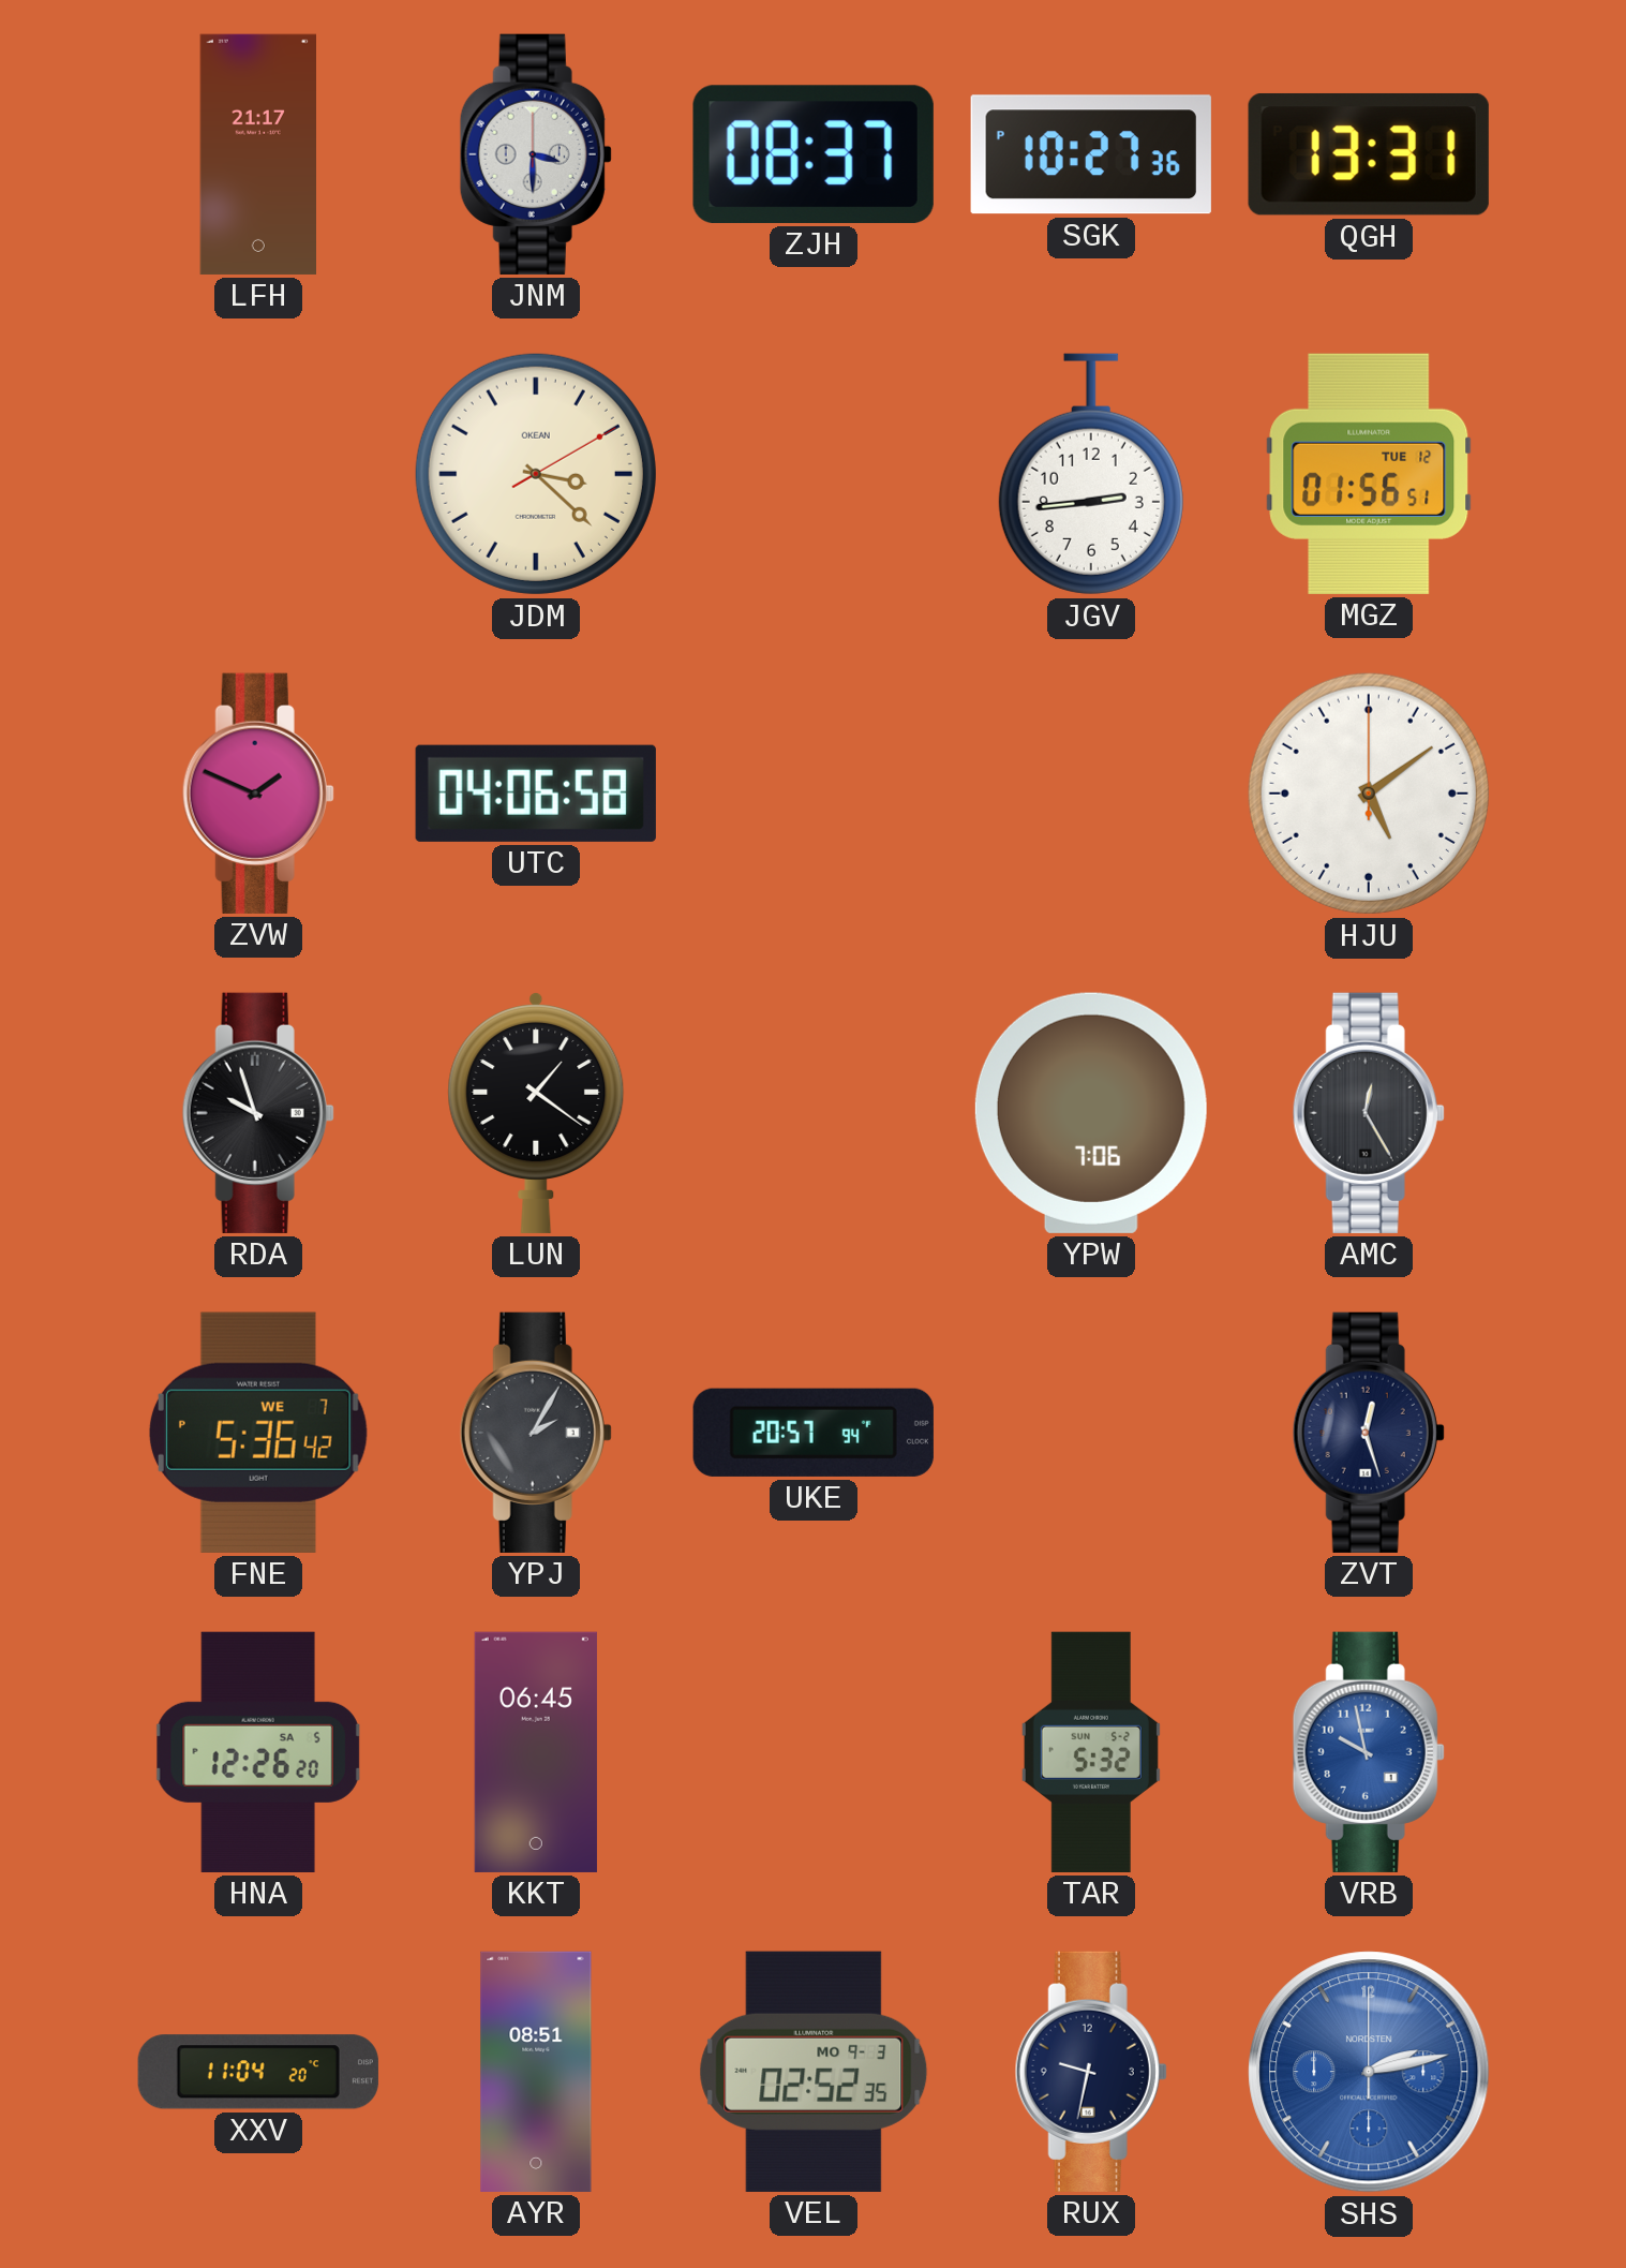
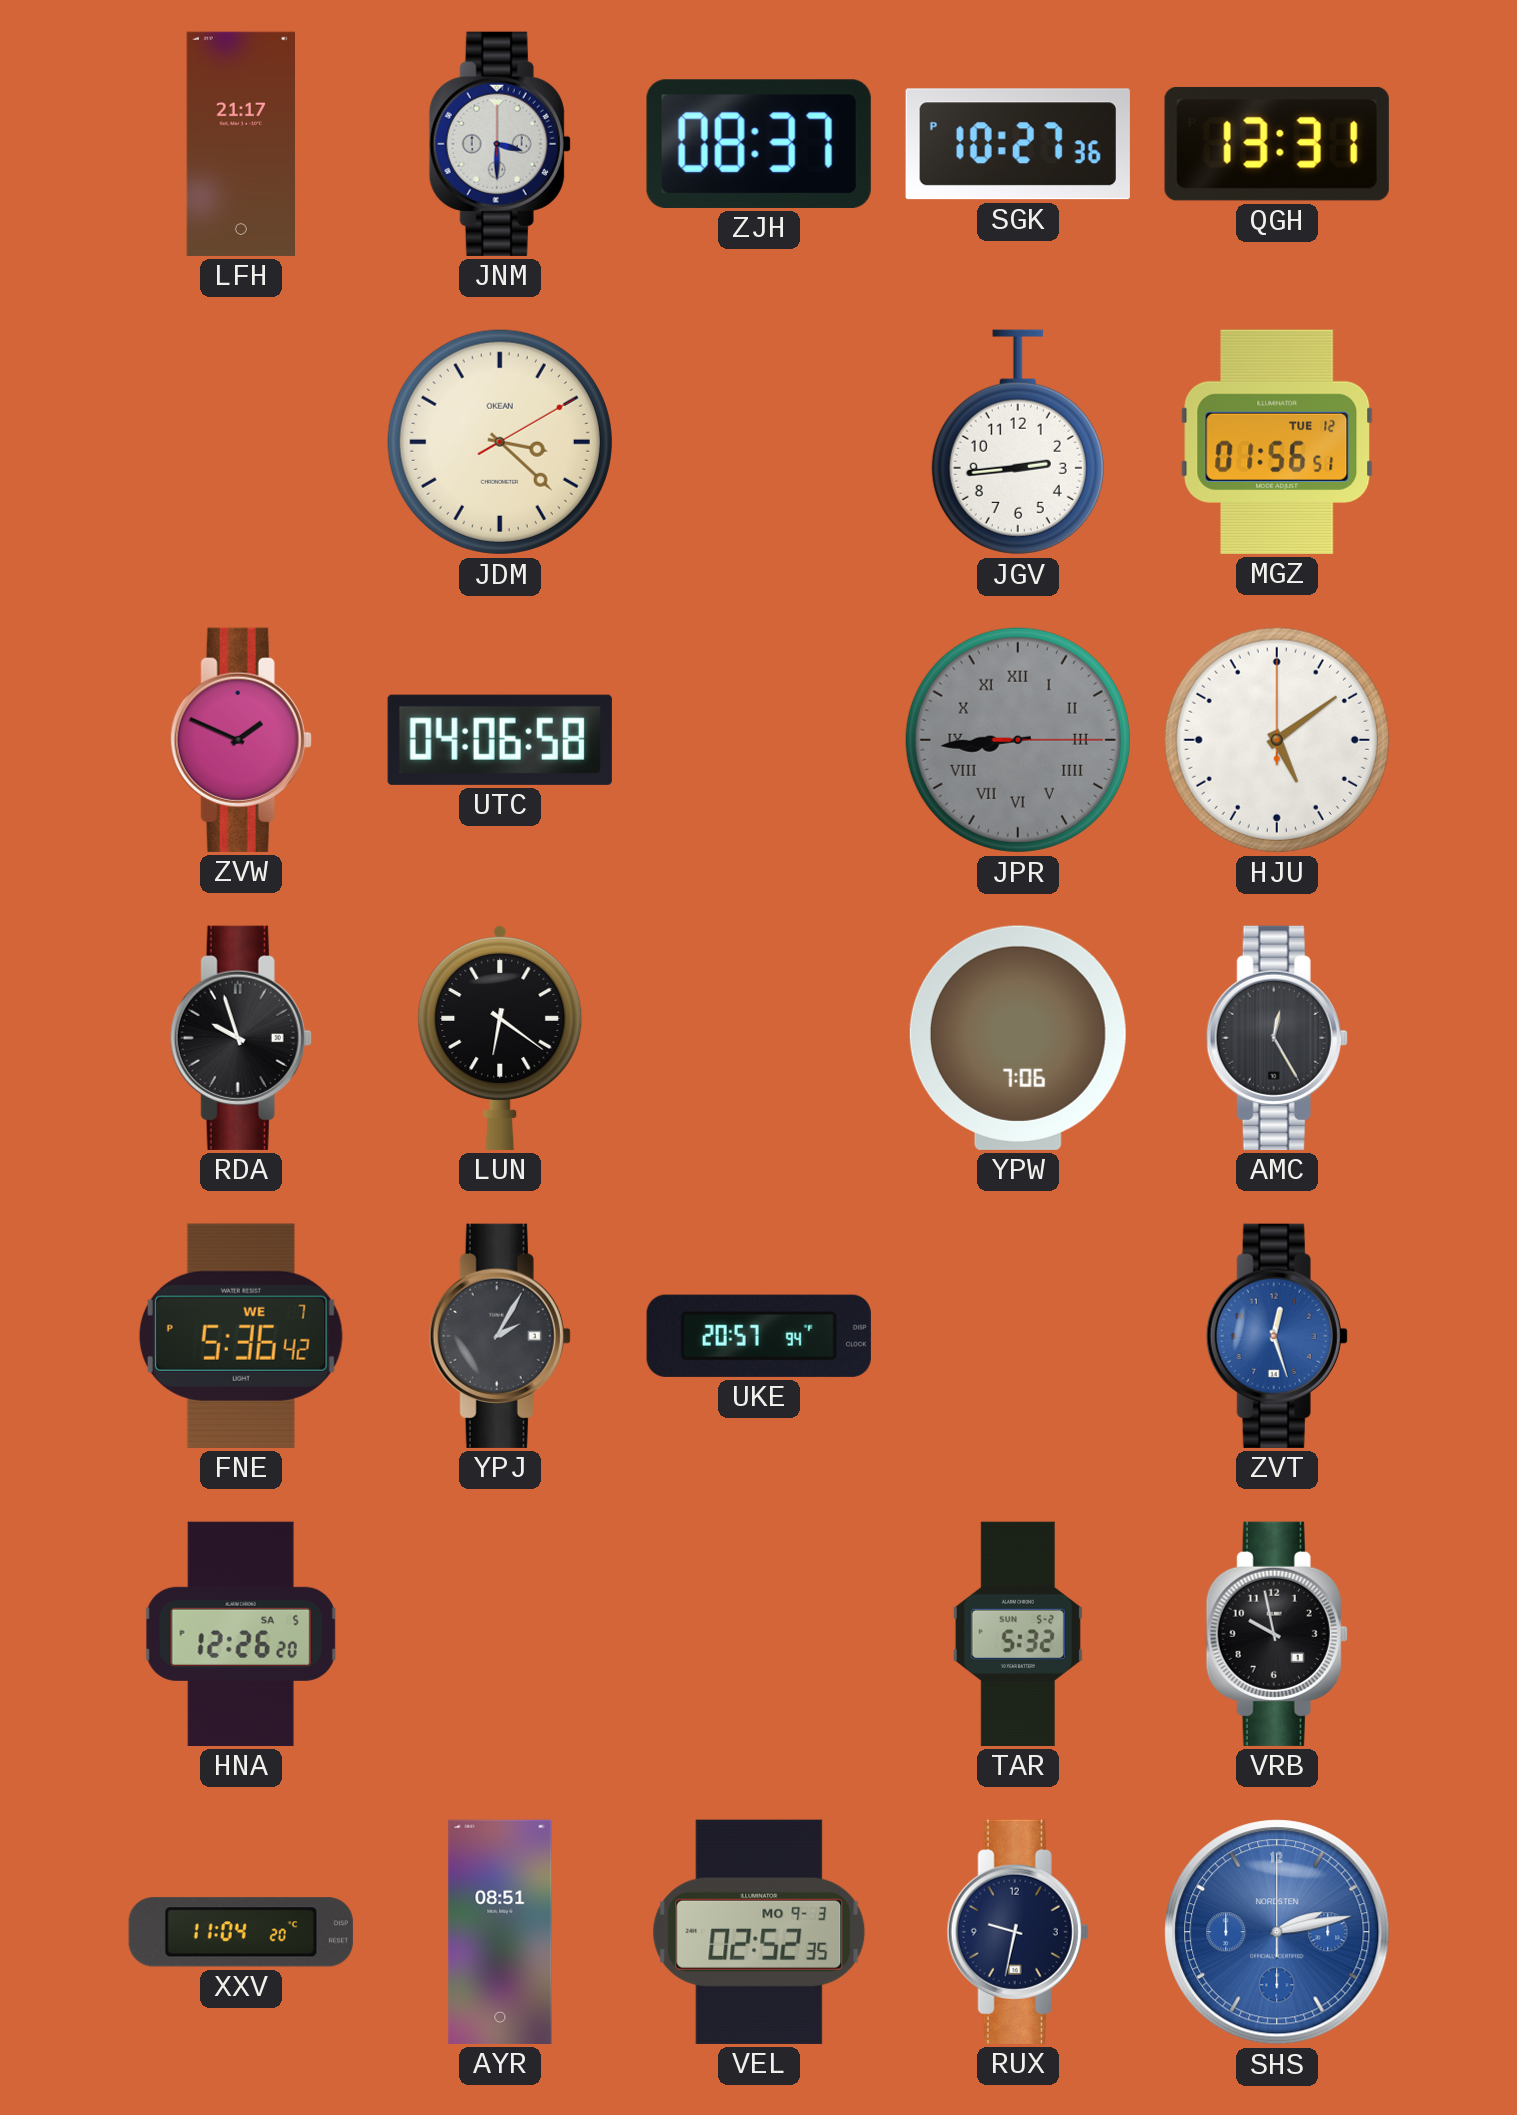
JPR: none -> 8:44
LUN: 1:21 -> 6:21
ZVT dial: navy -> blue
KKT: 06:45 -> none
VRB dial: blue -> black
